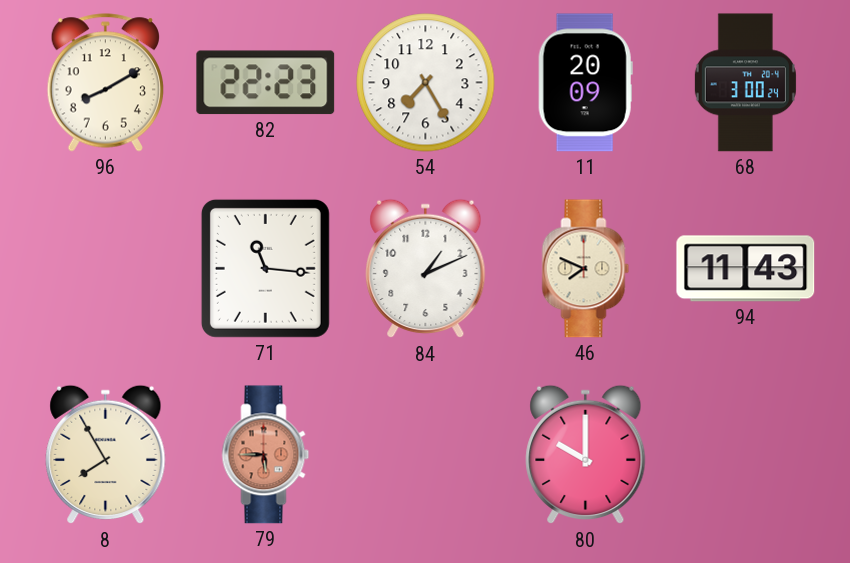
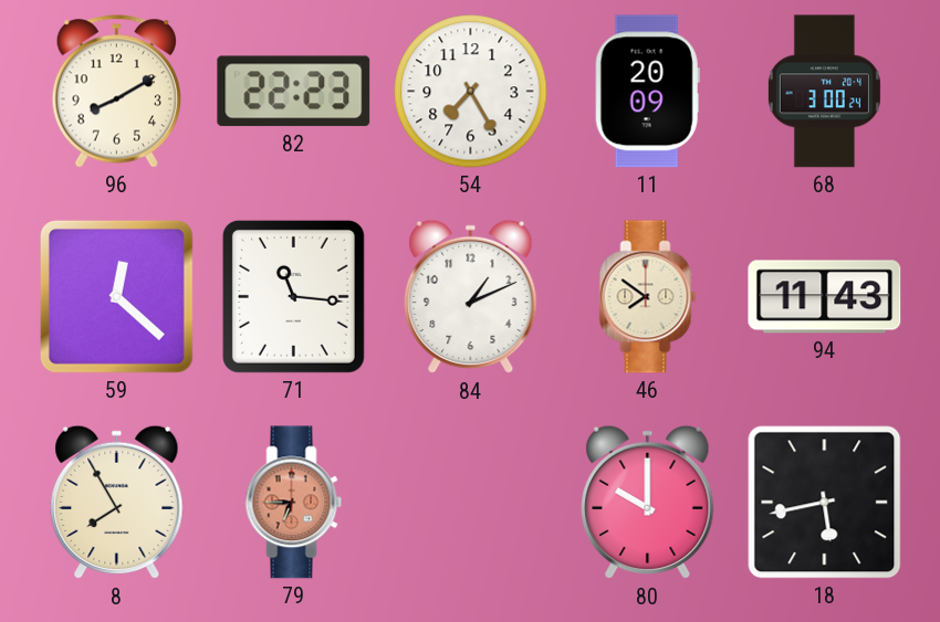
59: none -> 12:22
46: 7:49 -> 7:51
79: 5:45 -> 6:45
18: none -> 5:43
